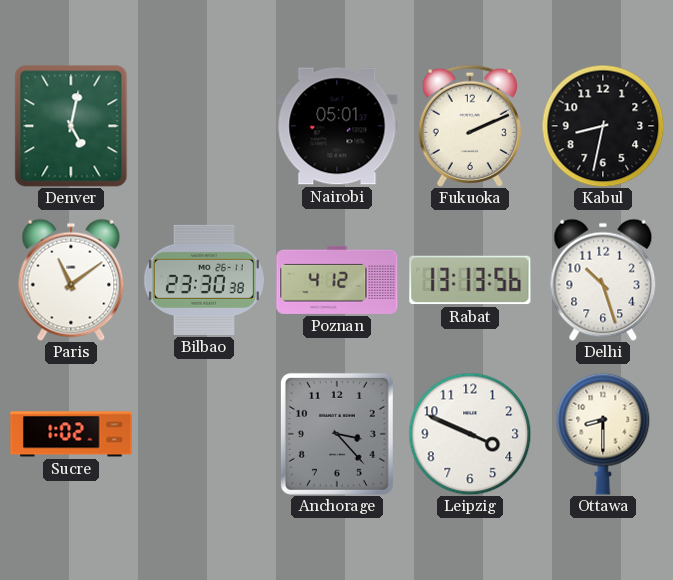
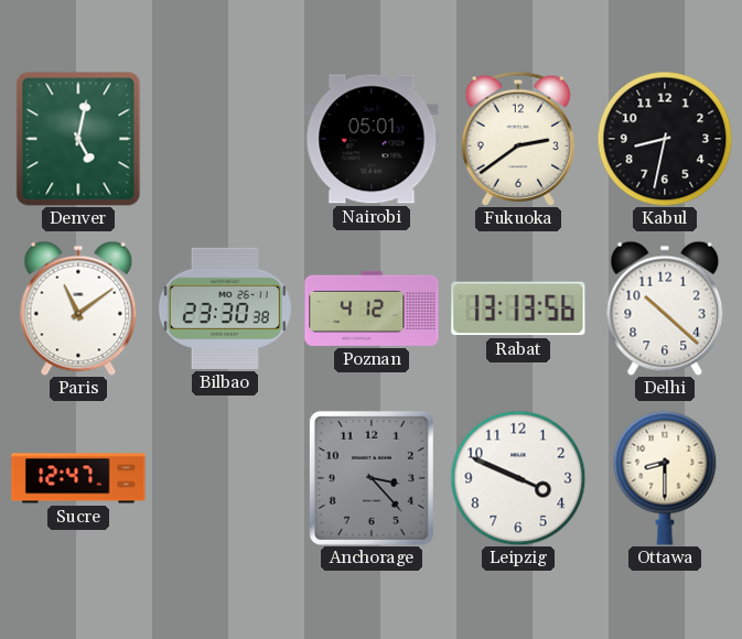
Fukuoka: 2:11 -> 2:39
Delhi: 10:27 -> 10:22
Sucre: 1:02 -> 12:47
